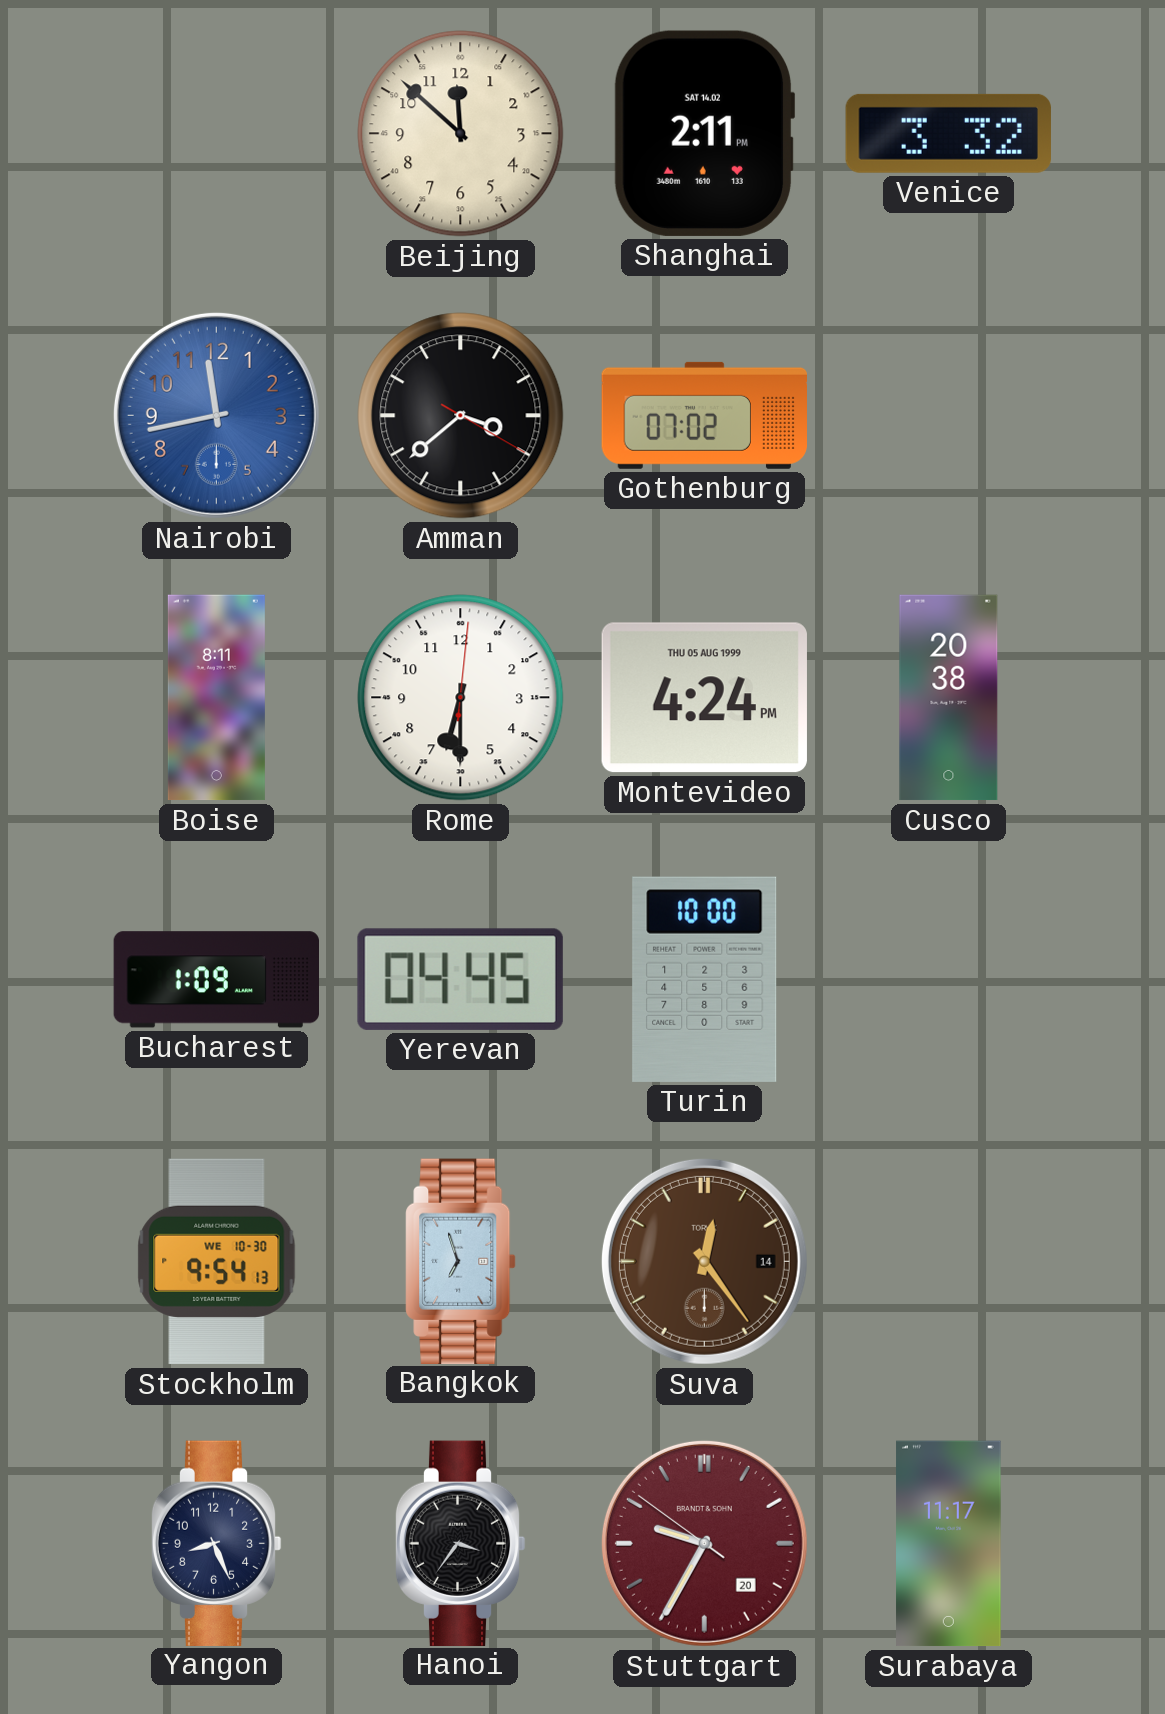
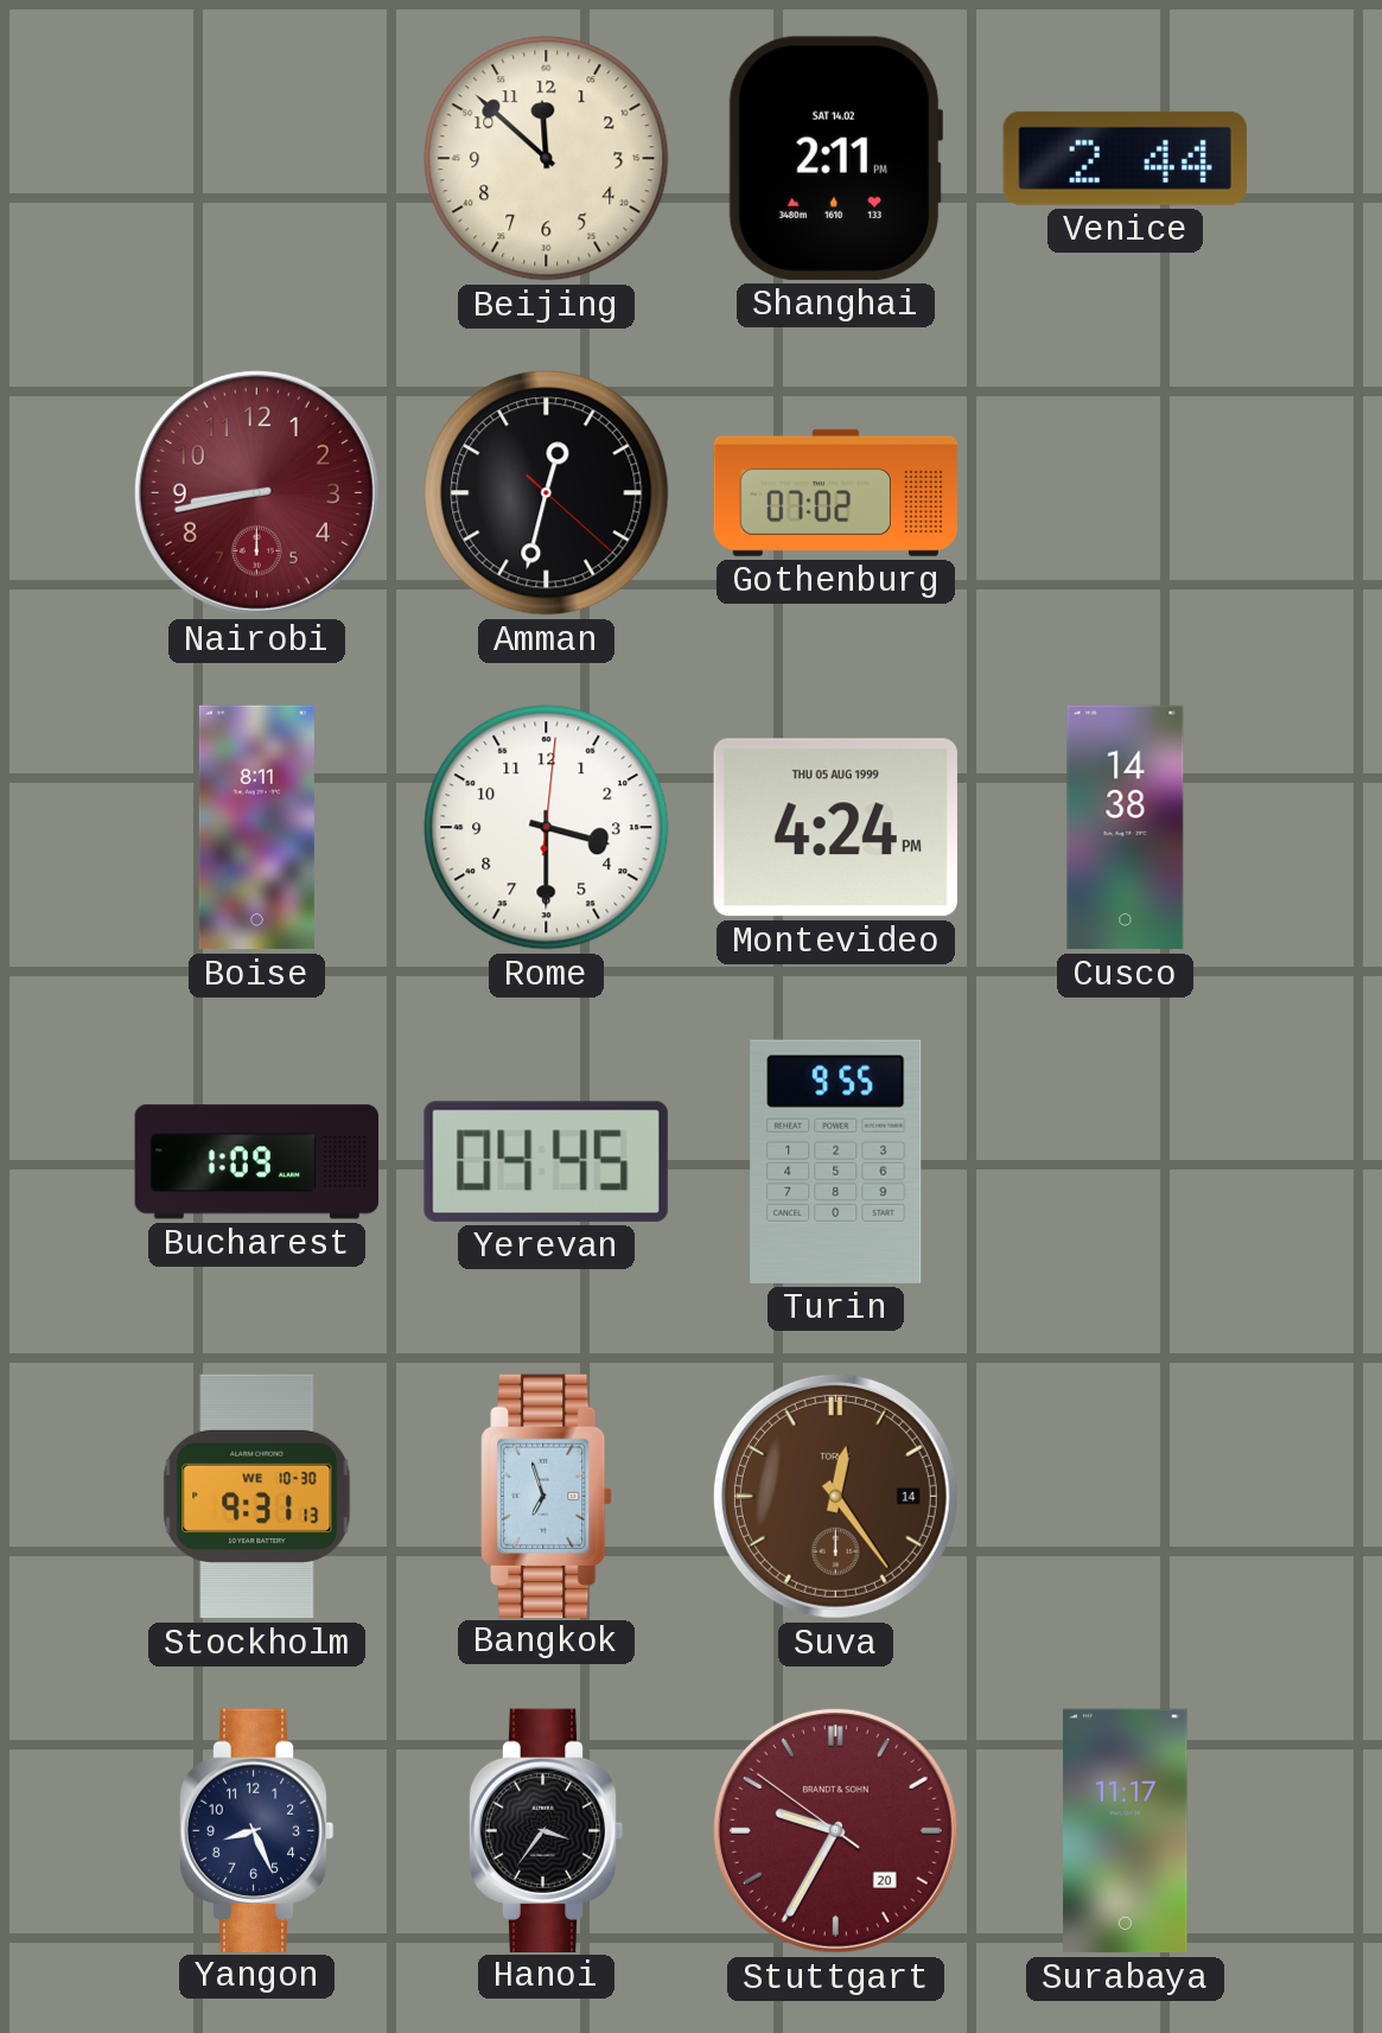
Venice: 3:32 -> 2:44
Nairobi: 11:43 -> 8:43
Nairobi dial: blue -> burgundy
Amman: 3:38 -> 12:32
Rome: 6:30 -> 3:30
Cusco: 20:38 -> 14:38
Turin: 10:00 -> 9:55
Stockholm: 9:54 -> 9:31
